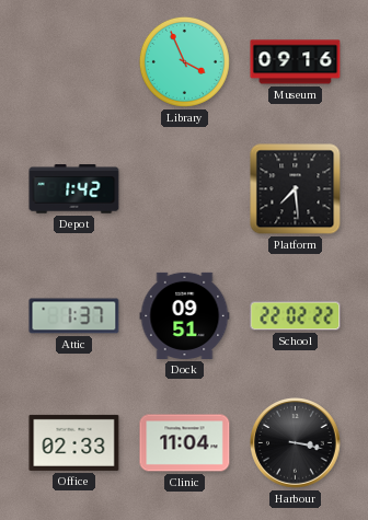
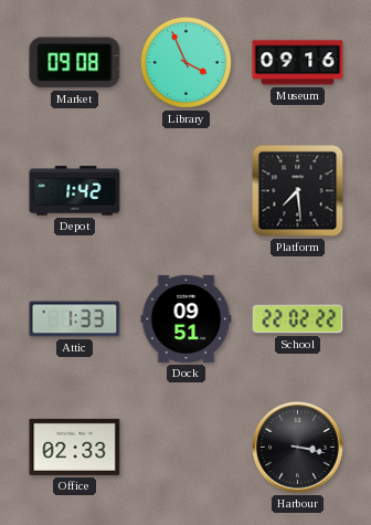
Market: none -> 09:08
Attic: 1:37 -> 1:33
Clinic: 11:04 -> none
